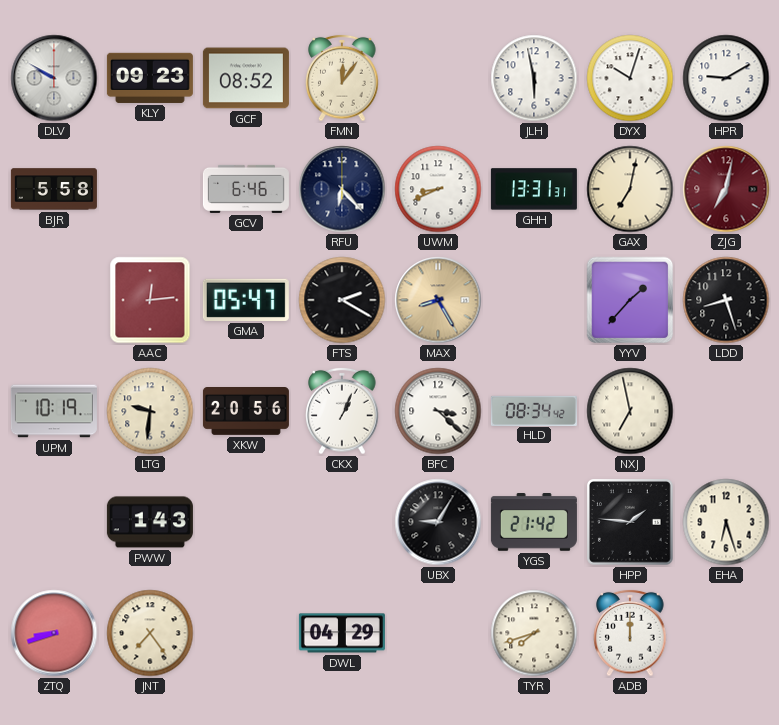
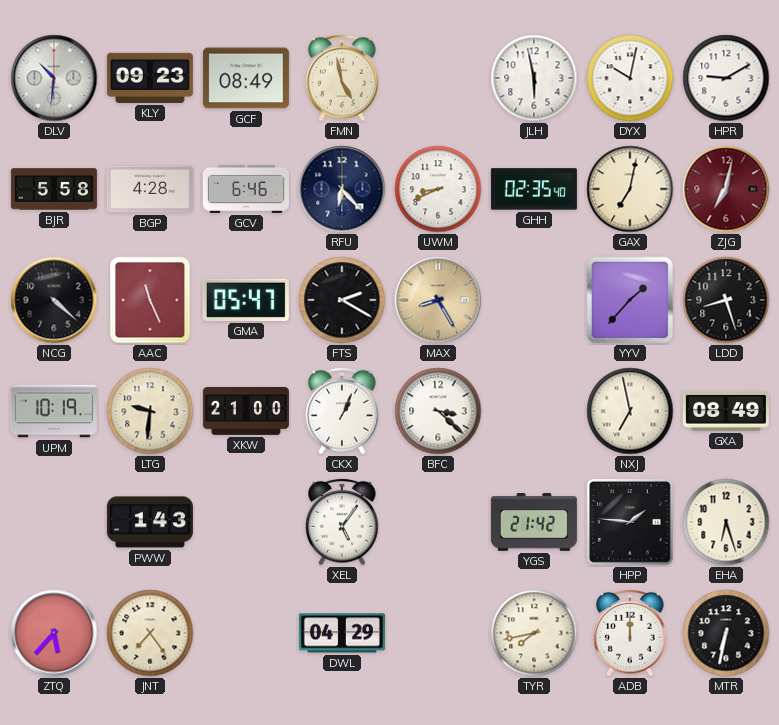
DLV: 9:50 -> 10:31
GCF: 08:52 -> 08:49
FMN: 12:06 -> 4:58
DYX: 10:03 -> 10:02
BGP: none -> 4:28
GHH: 13:31 -> 02:35
NCG: none -> 4:22
AAC: 12:14 -> 11:26
XKW: 20:56 -> 21:00
HLD: 08:34 -> none
GXA: none -> 08:49
XEL: none -> 5:06
UBX: 9:05 -> none
ZTQ: 8:42 -> 5:37
TYR: 7:42 -> 7:43
MTR: none -> 6:32
